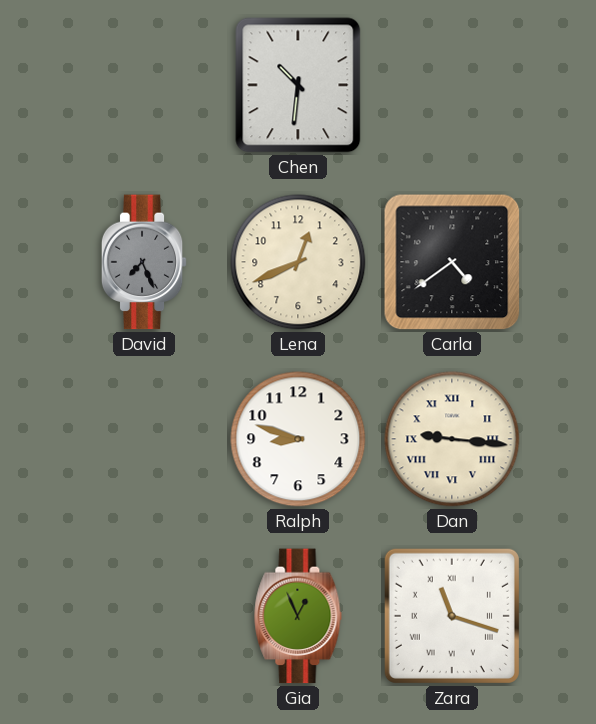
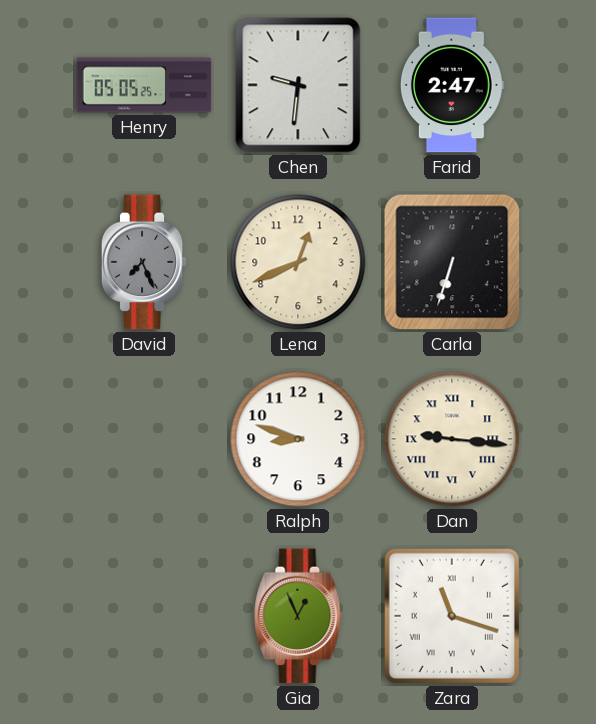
Henry: none -> 05:05
Chen: 10:31 -> 9:31
Farid: none -> 2:47
Carla: 4:39 -> 6:33
